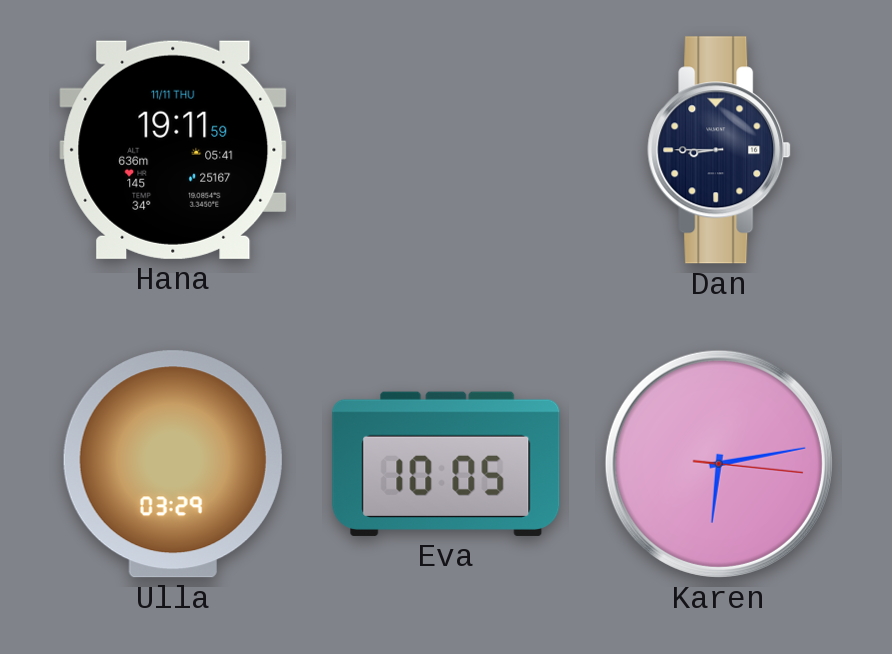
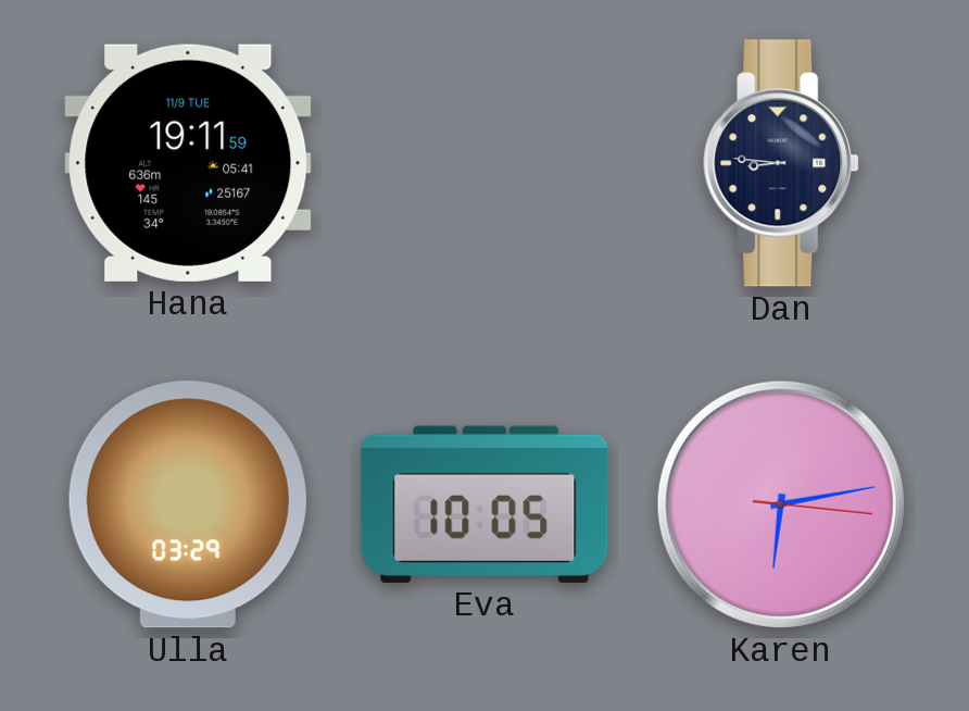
Hana date: 11/11 THU -> 11/9 TUE
Dan: 8:45 -> 8:46
